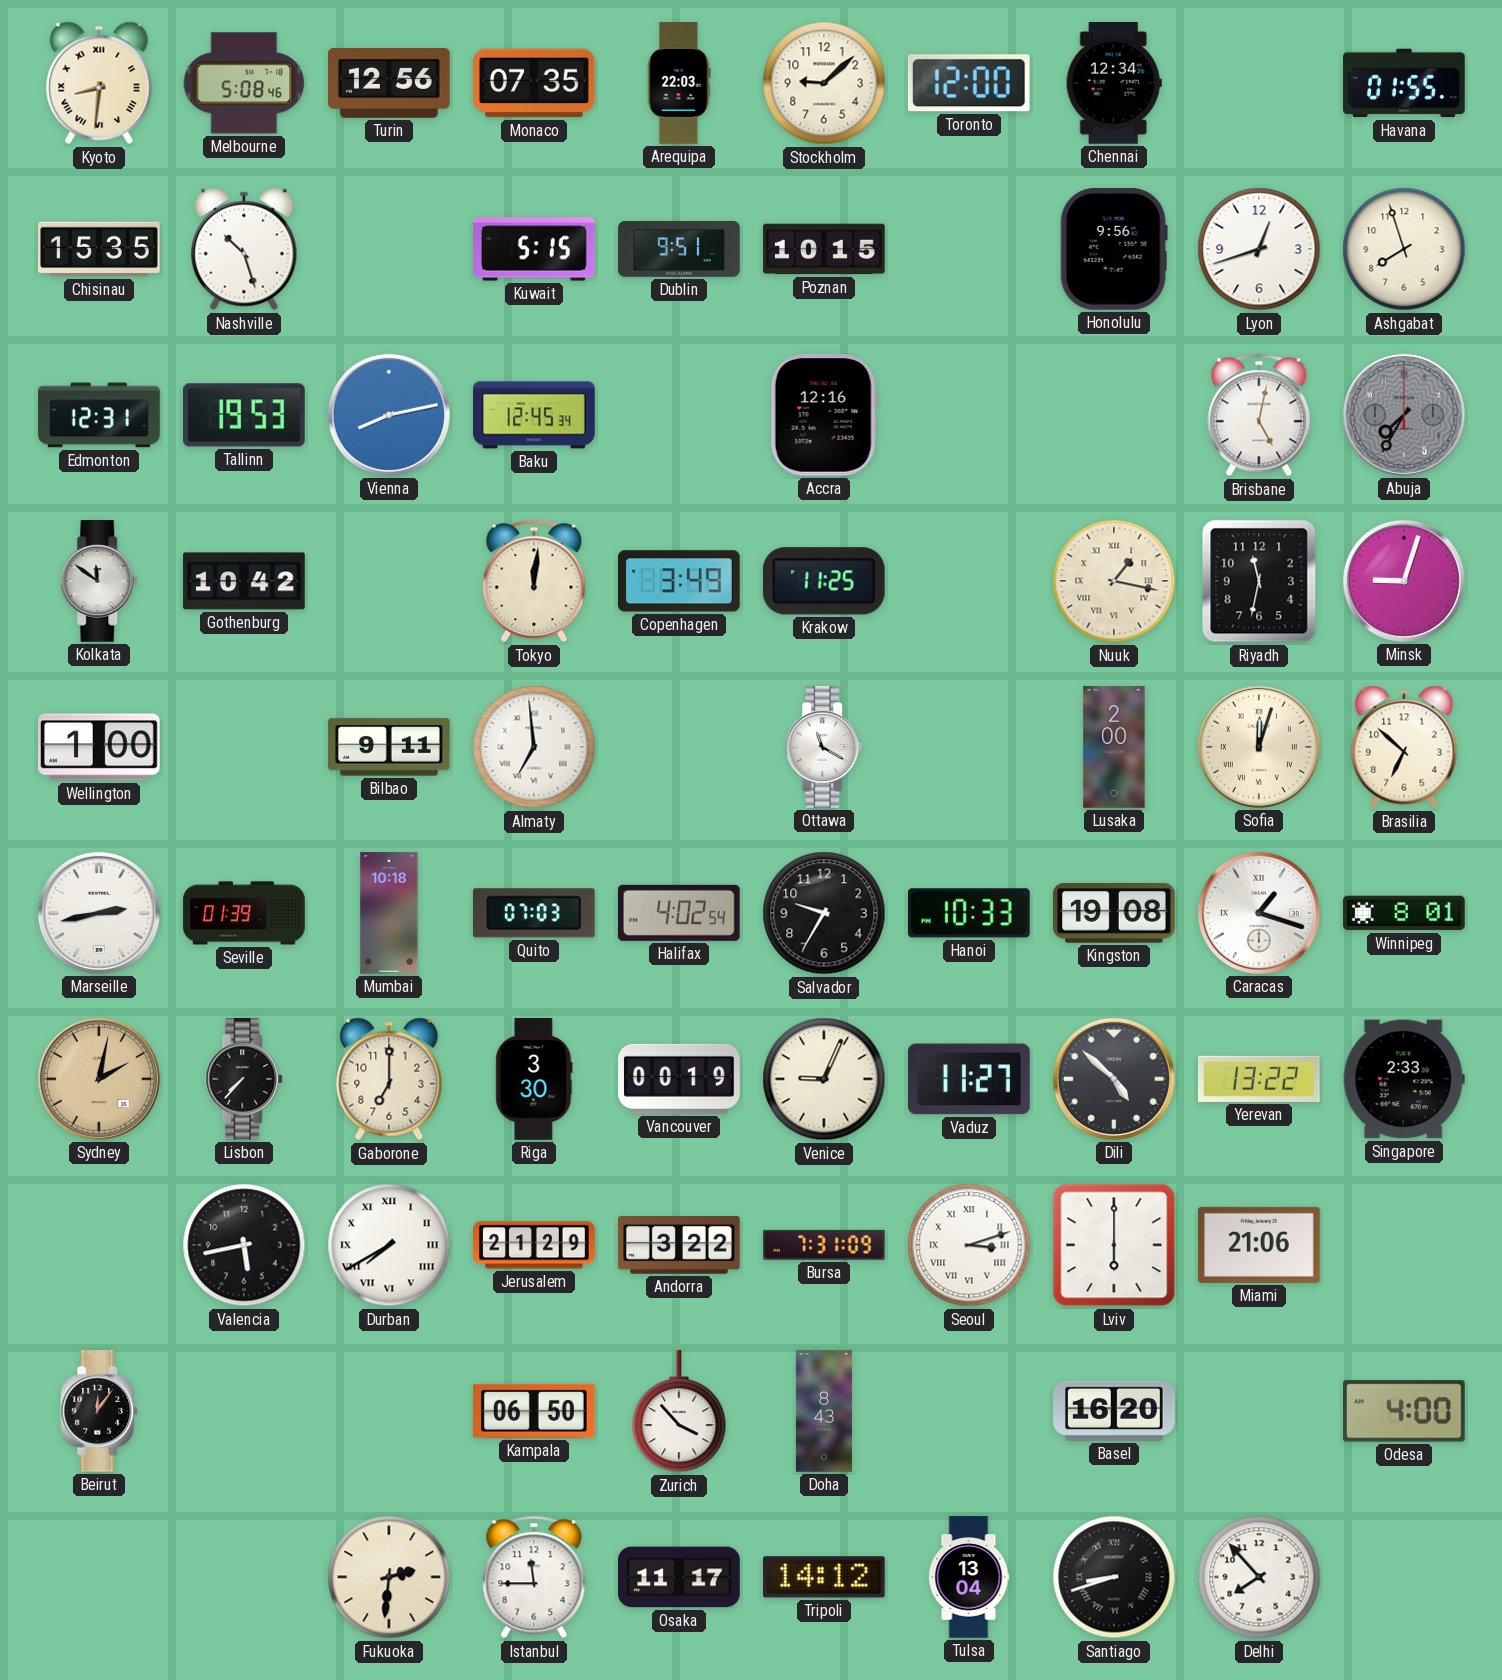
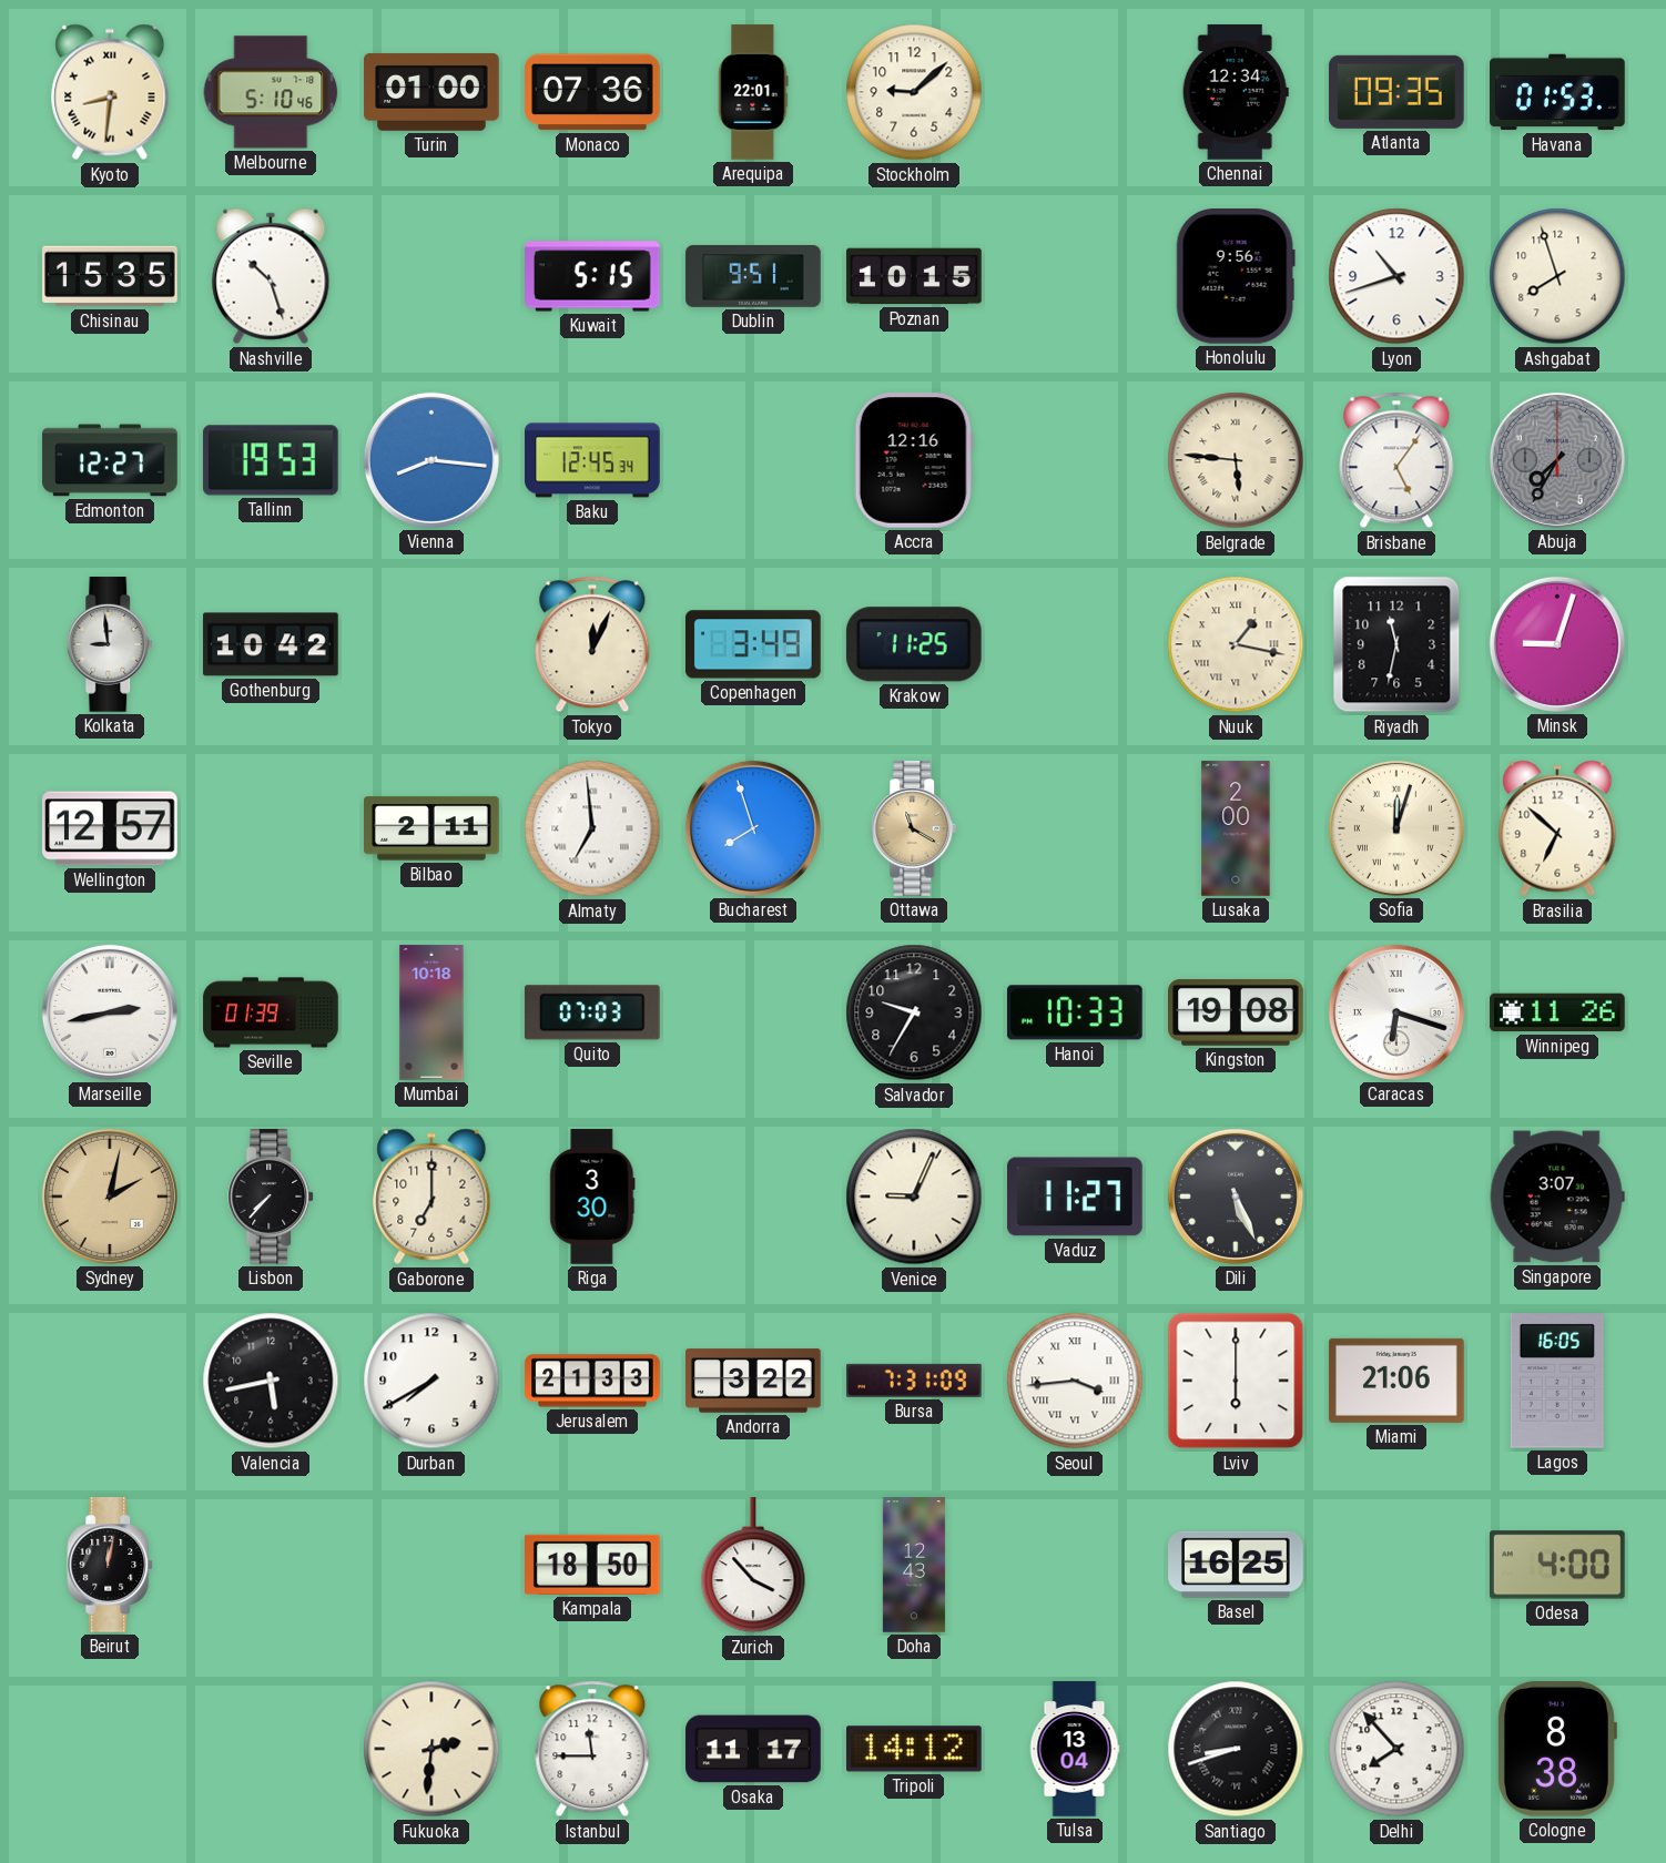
Melbourne: 5:08 -> 5:10
Turin: 12:56 -> 01:00
Monaco: 07:35 -> 07:36
Arequipa: 22:03 -> 22:01
Toronto: 12:00 -> none
Atlanta: none -> 09:35
Havana: 01:55 -> 01:53
Lyon: 12:42 -> 10:42
Edmonton: 12:31 -> 12:27
Vienna: 8:13 -> 8:16
Belgrade: none -> 5:46
Brisbane: 5:02 -> 5:06
Kolkata: 11:51 -> 8:59
Tokyo: 12:01 -> 12:04
Wellington: 1:00 -> 12:57
Bilbao: 9:11 -> 2:11
Bucharest: none -> 7:57
Ottawa dial: white -> champagne
Halifax: 4:02 -> none
Caracas: 1:18 -> 6:18
Winnipeg: 8:01 -> 11:26
Vancouver: 00:19 -> none
Dili: 4:52 -> 5:26
Yerevan: 13:22 -> none
Singapore: 2:33 -> 3:07
Durban numerals: Roman -> Arabic
Jerusalem: 21:29 -> 21:33
Seoul: 3:12 -> 3:44
Lagos: none -> 16:05
Beirut: 12:06 -> 12:02
Kampala: 06:50 -> 18:50
Doha: 8:43 -> 12:43
Basel: 16:20 -> 16:25
Cologne: none -> 8:38
